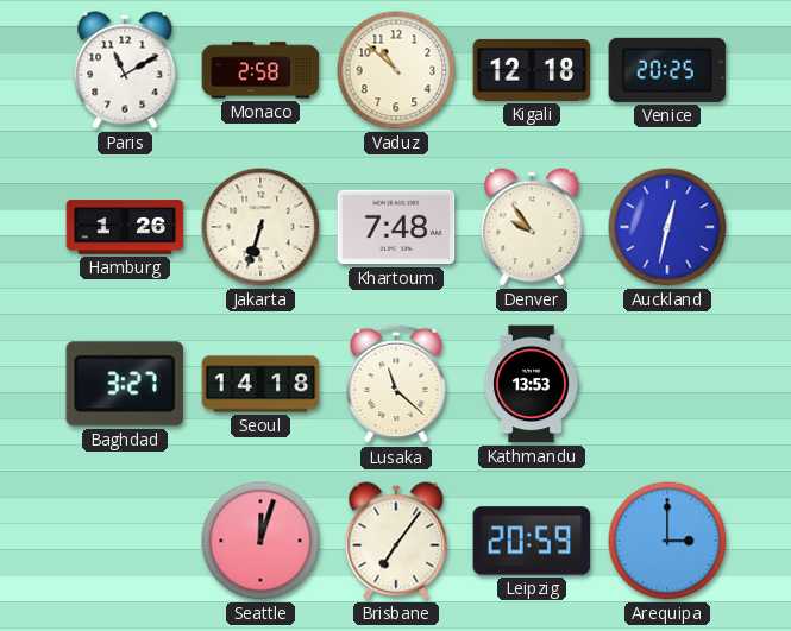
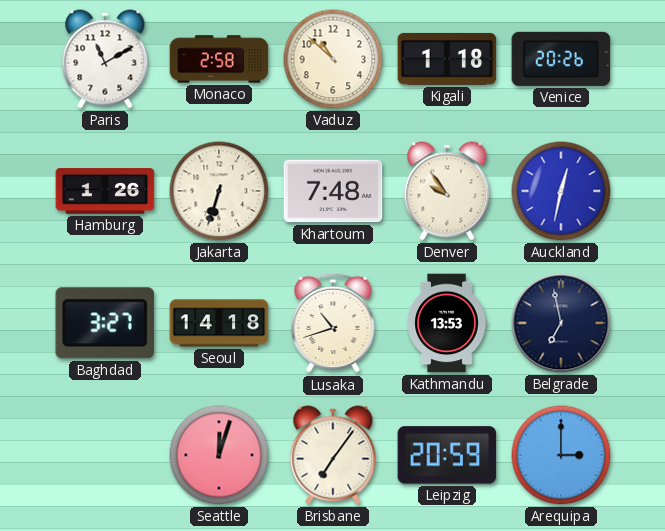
Kigali: 12:18 -> 1:18
Venice: 20:25 -> 20:26
Lusaka: 11:22 -> 10:42
Belgrade: none -> 6:58
